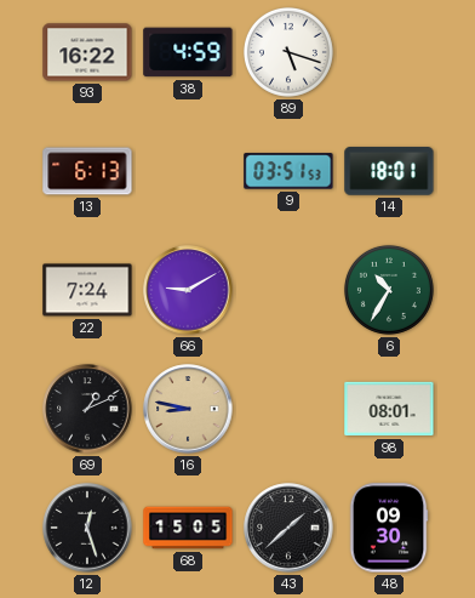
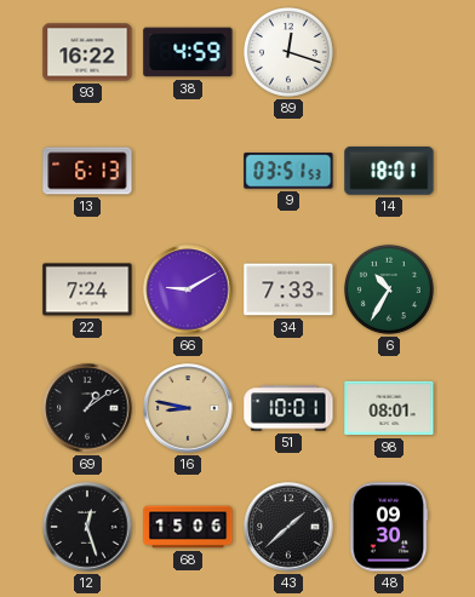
89: 5:18 -> 12:18
34: none -> 7:33
69: 1:11 -> 1:09
51: none -> 10:01
68: 15:05 -> 15:06
